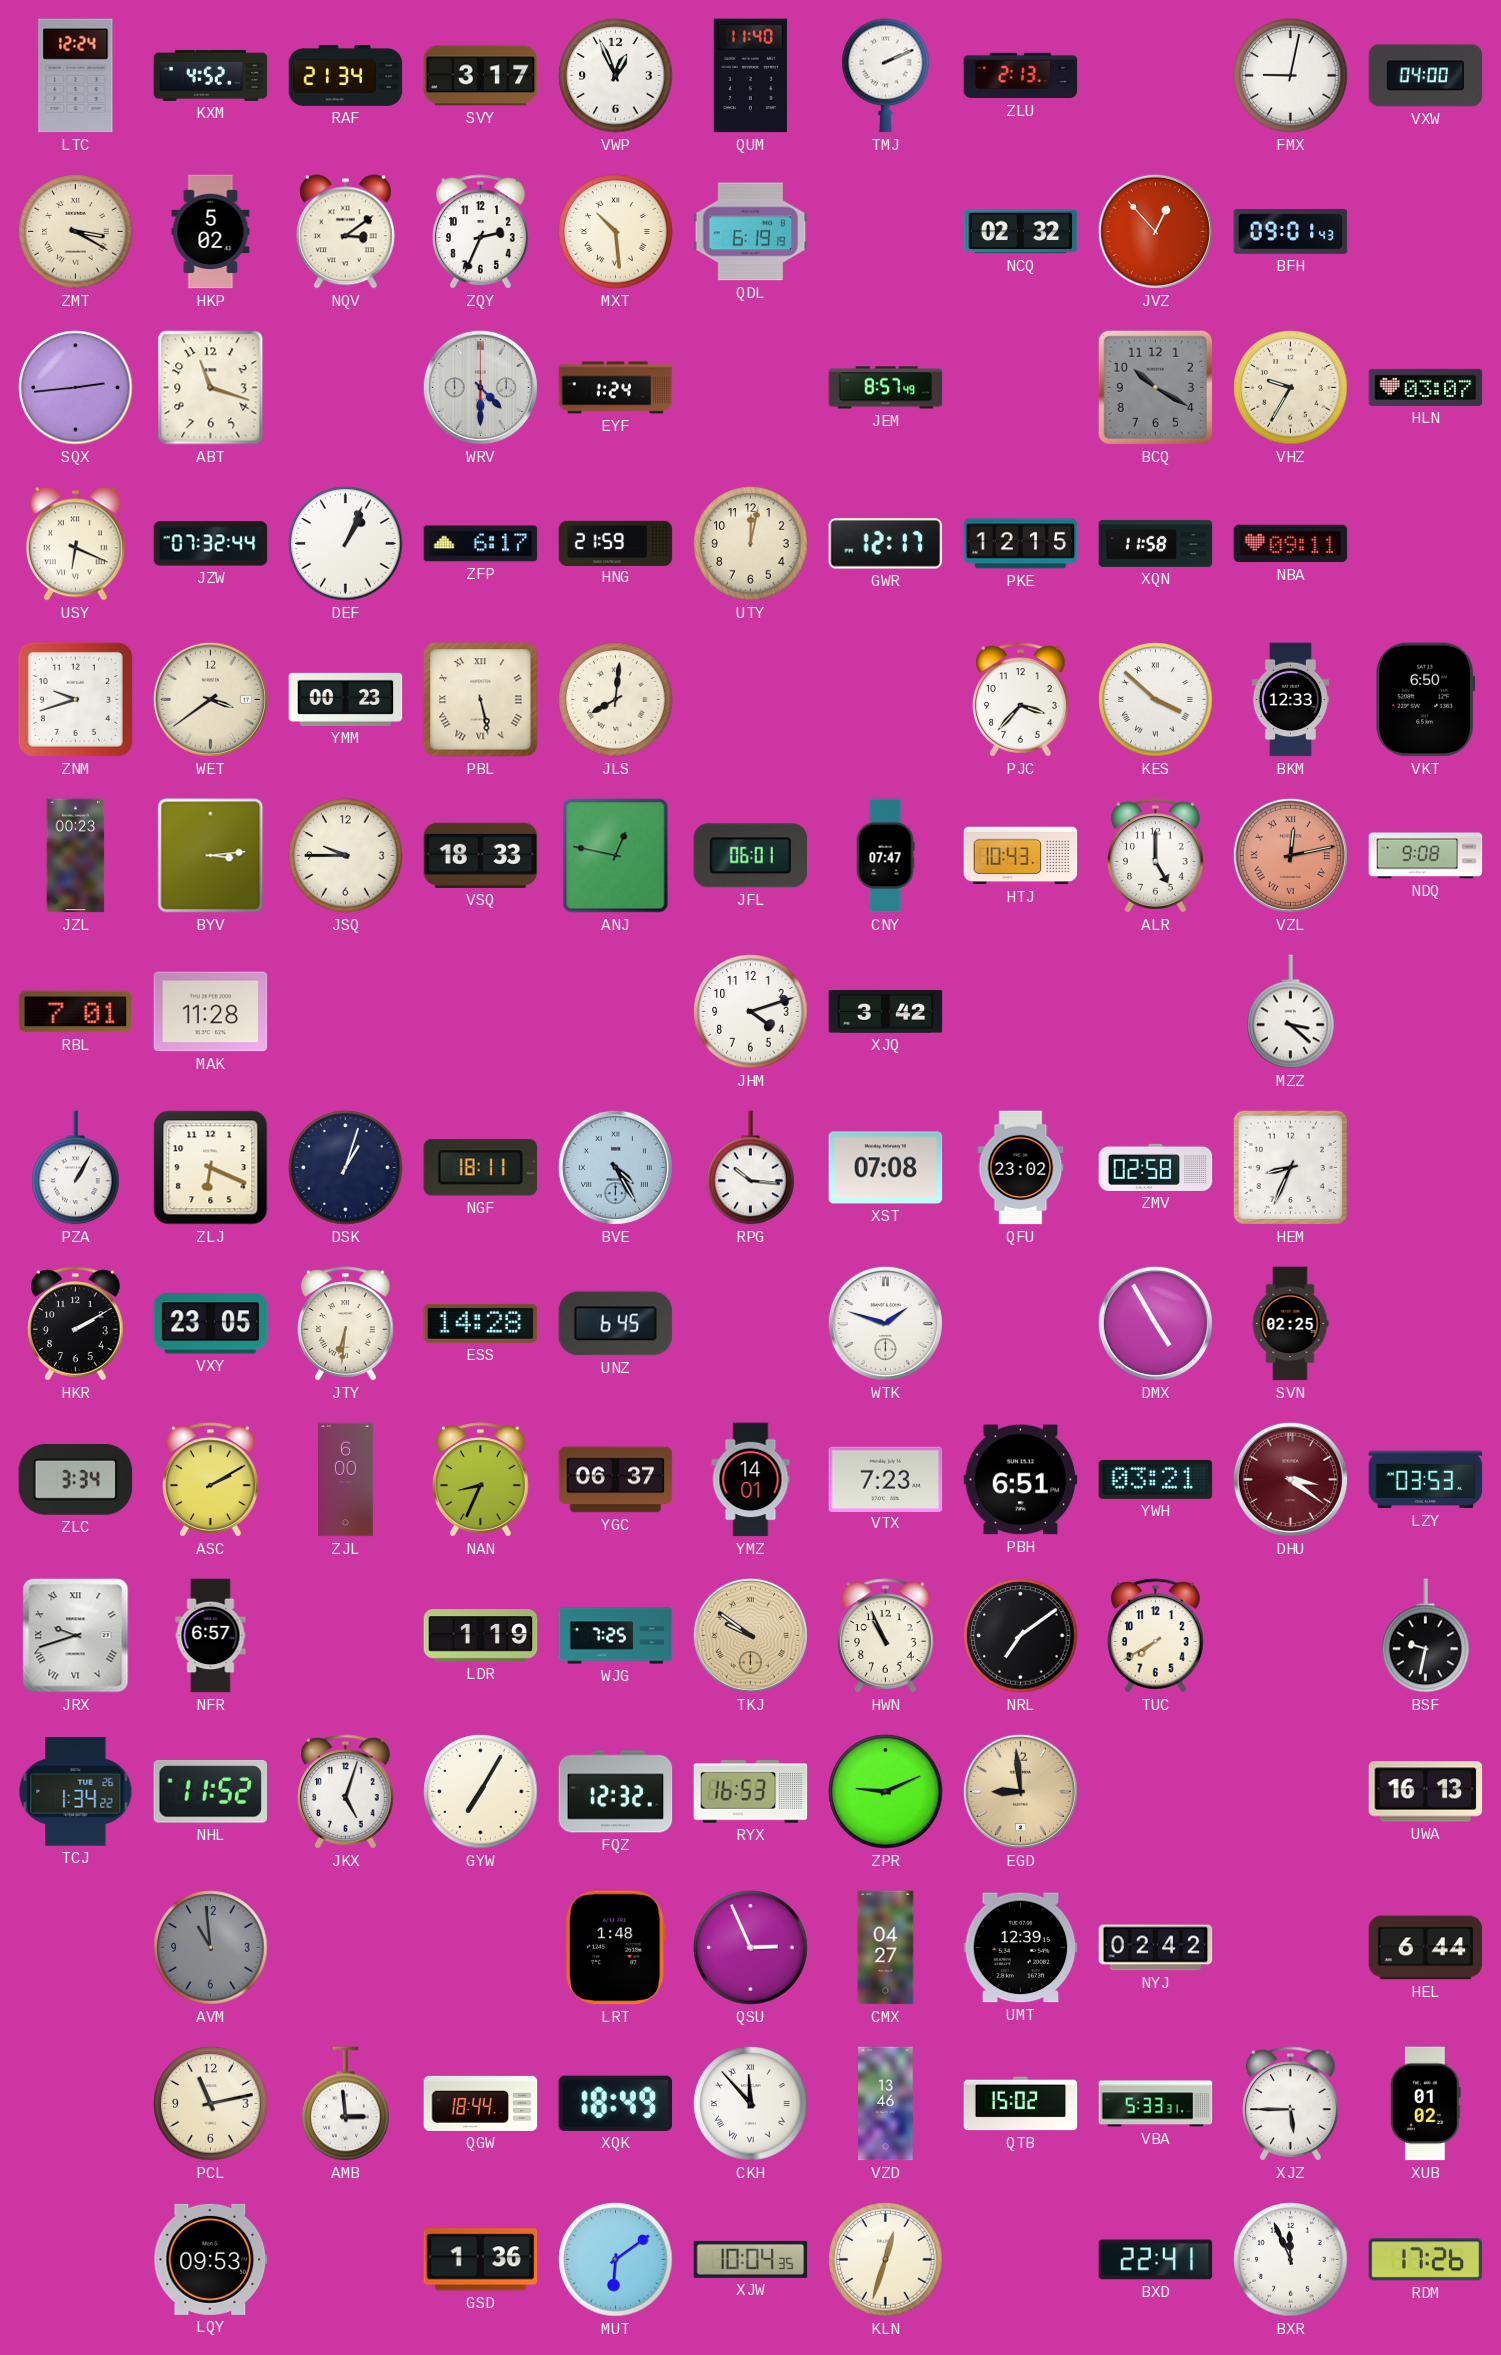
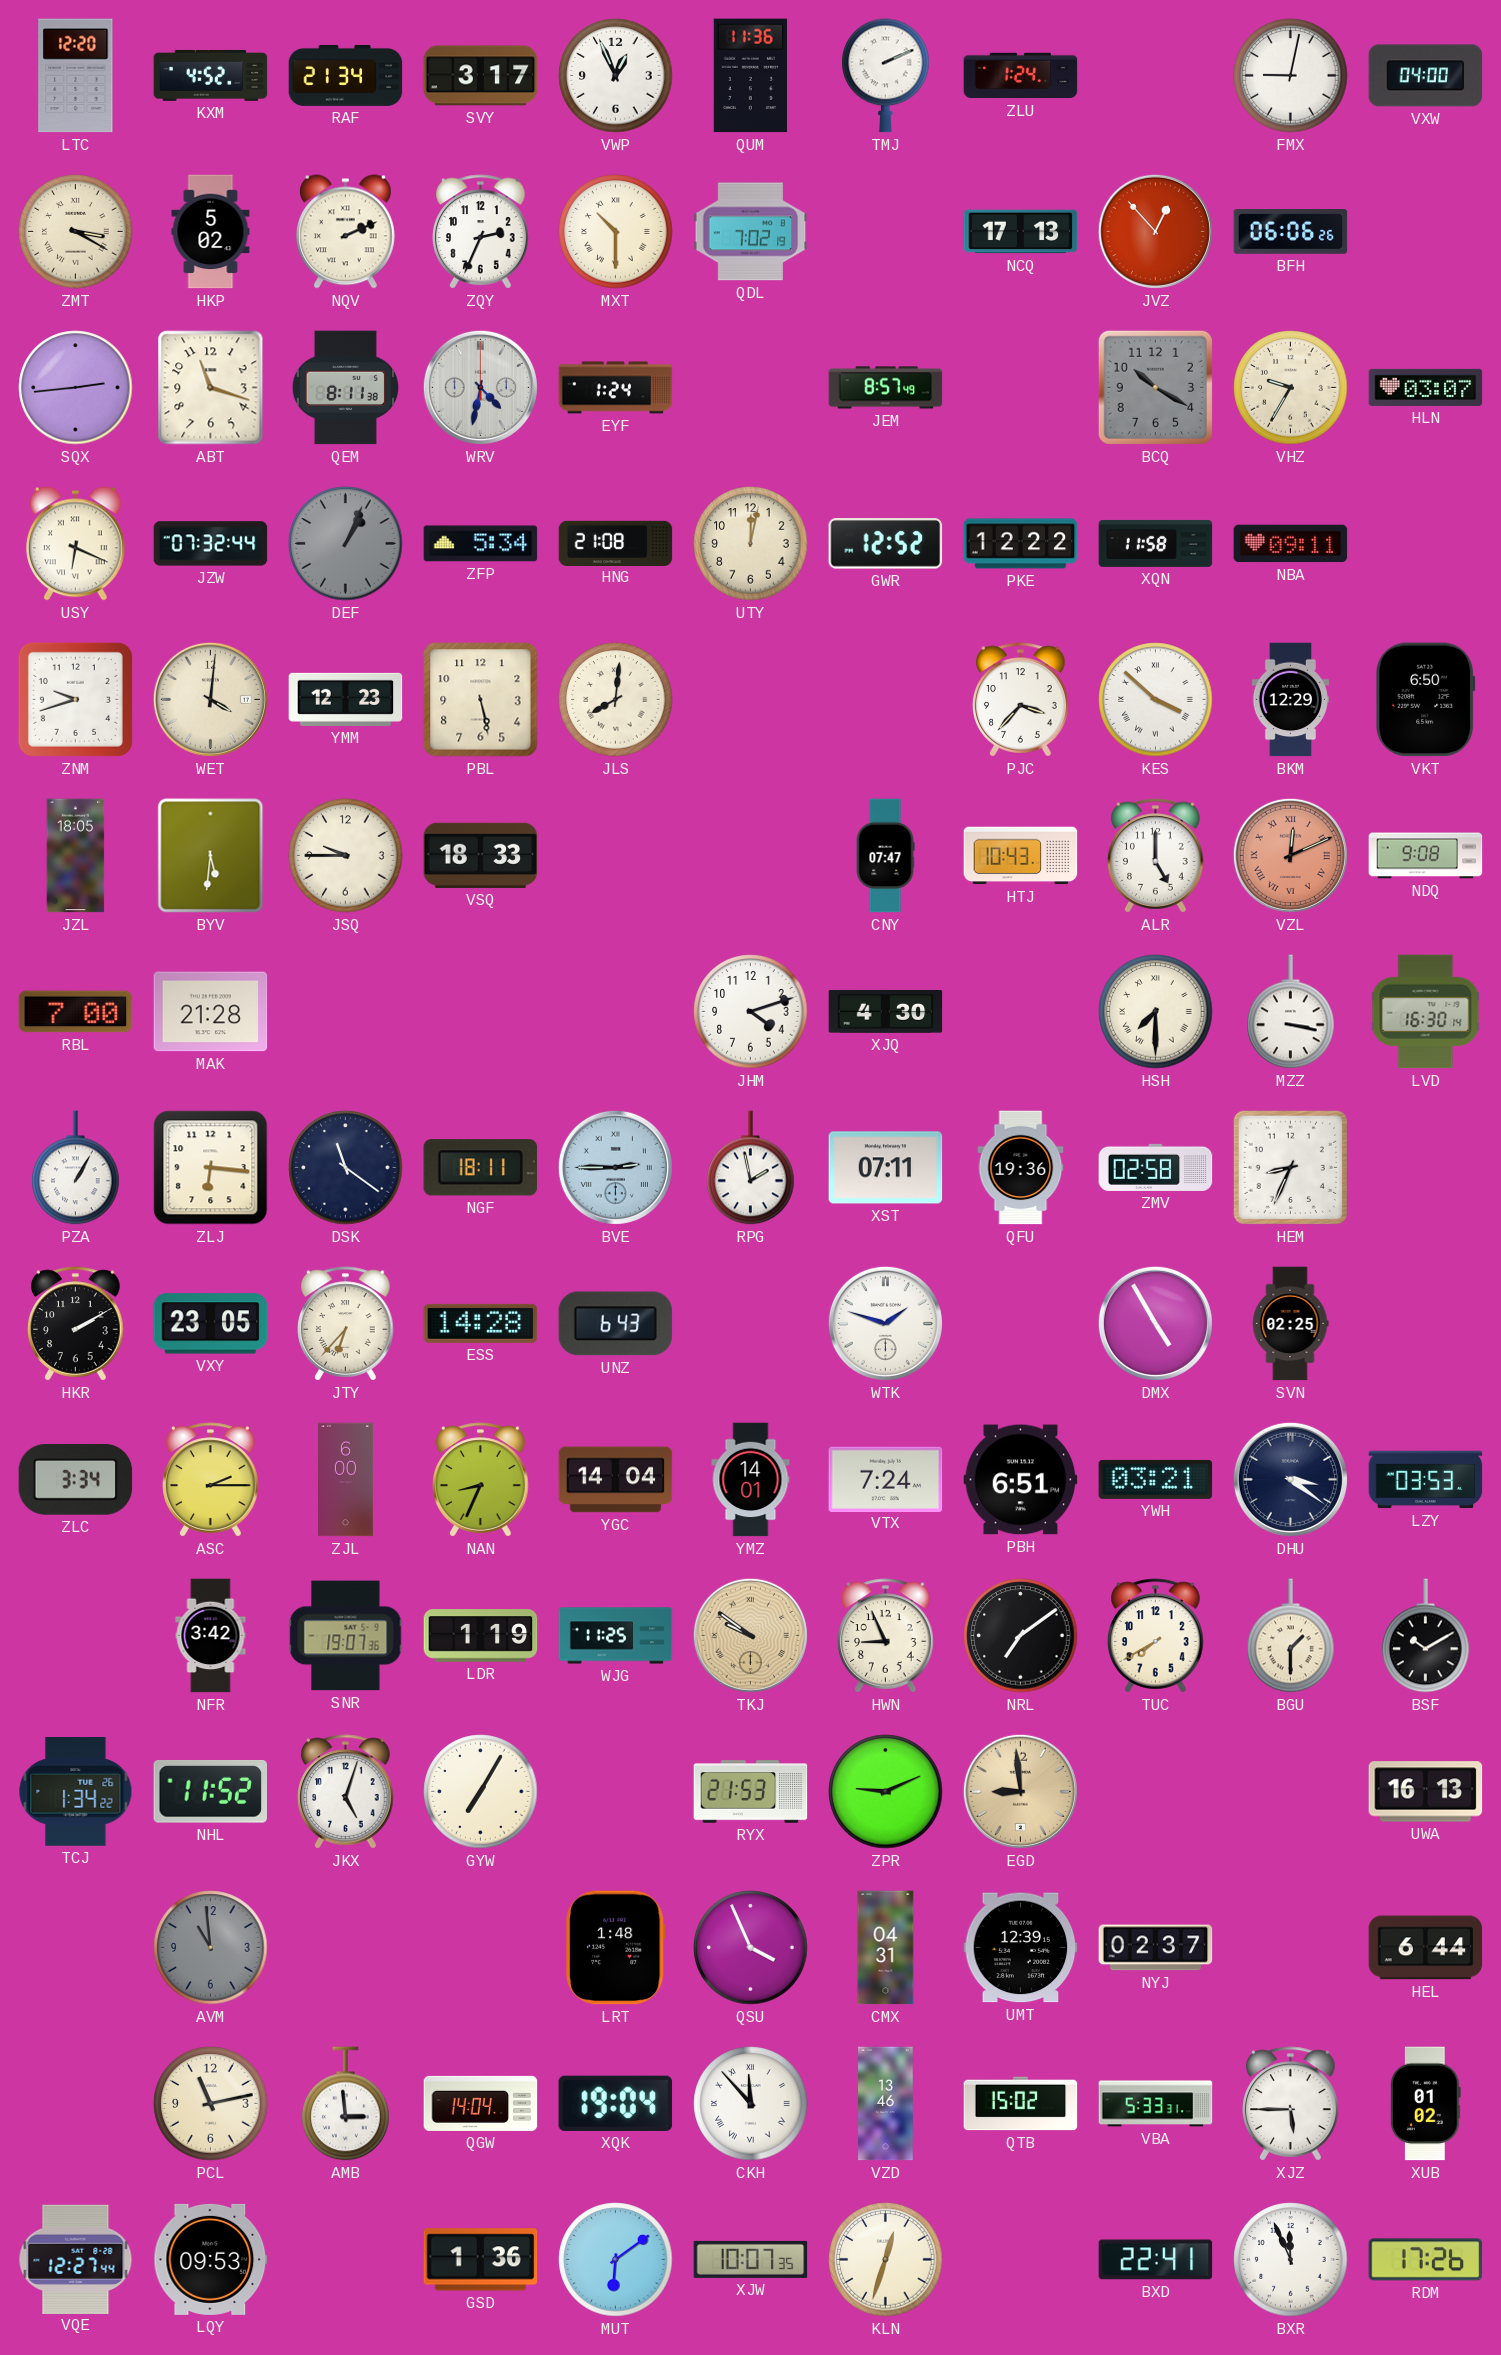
LTC: 12:24 -> 12:20
QUM: 11:40 -> 11:36
ZLU: 2:13 -> 1:24
NQV: 3:09 -> 2:11
MXT: 10:29 -> 10:30
QDL: 6:19 -> 7:02
NCQ: 02:32 -> 17:13
BFH: 09:01 -> 06:06
QEM: none -> 8:11
WRV: 4:30 -> 4:32
DEF dial: white -> grey
ZFP: 6:17 -> 5:34
HNG: 21:59 -> 21:08
GWR: 12:17 -> 12:52
PKE: 12:15 -> 12:22
WET: 3:39 -> 4:01
YMM: 00:23 -> 12:23
PBL numerals: Roman -> Arabic
BKM: 12:33 -> 12:29
JZL: 00:23 -> 18:05
BYV: 3:14 -> 5:31
ANJ: 12:47 -> none
JFL: 06:01 -> none
VZL: 12:13 -> 12:11
RBL: 7:01 -> 7:00
MAK: 11:28 -> 21:28
XJQ: 3:42 -> 4:30
HSH: none -> 7:30
MZZ: 3:22 -> 3:17
LVD: none -> 16:30
ZLJ: 6:19 -> 6:16
DSK: 1:03 -> 11:21
BVE: 4:25 -> 2:45
RPG: 10:16 -> 1:58
XST: 07:08 -> 07:11
QFU: 23:02 -> 19:36
JTY: 6:31 -> 6:37
UNZ: 6:45 -> 6:43
ASC: 2:10 -> 2:15
YGC: 06:37 -> 14:04
VTX: 7:23 -> 7:24
DHU dial: burgundy -> navy
JRX: 9:42 -> none
NFR: 6:57 -> 3:42
SNR: none -> 19:07
WJG: 7:25 -> 11:25
HWN: 10:56 -> 8:56
BGU: none -> 1:30
BSF: 9:32 -> 10:10
FQZ: 12:32 -> none
RYX: 16:53 -> 21:53
QSU: 2:56 -> 3:56
CMX: 04:27 -> 04:31
NYJ: 02:42 -> 02:37
QGW: 18:44 -> 14:04
XQK: 18:49 -> 19:04
VQE: none -> 12:27
XJW: 10:04 -> 10:07
